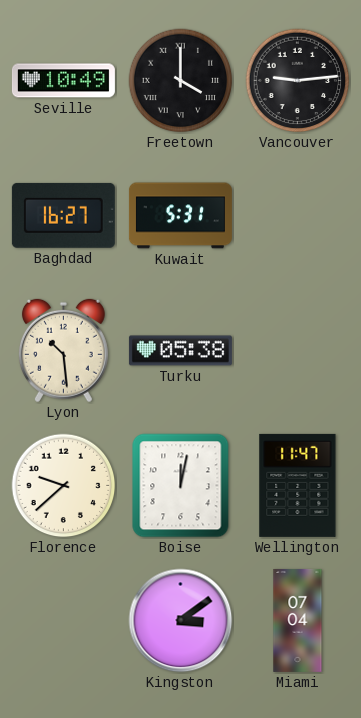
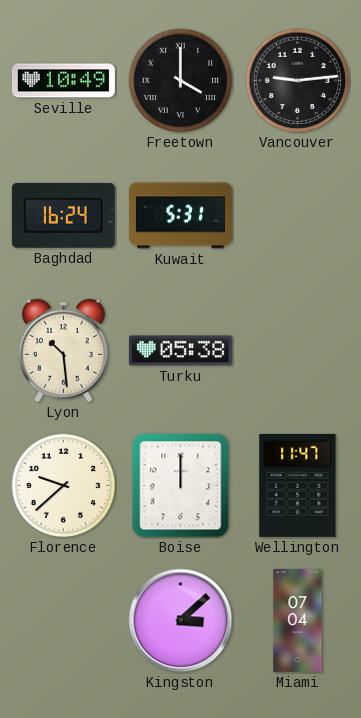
Baghdad: 16:27 -> 16:24
Boise: 12:02 -> 12:00
Kingston: 3:09 -> 3:08
